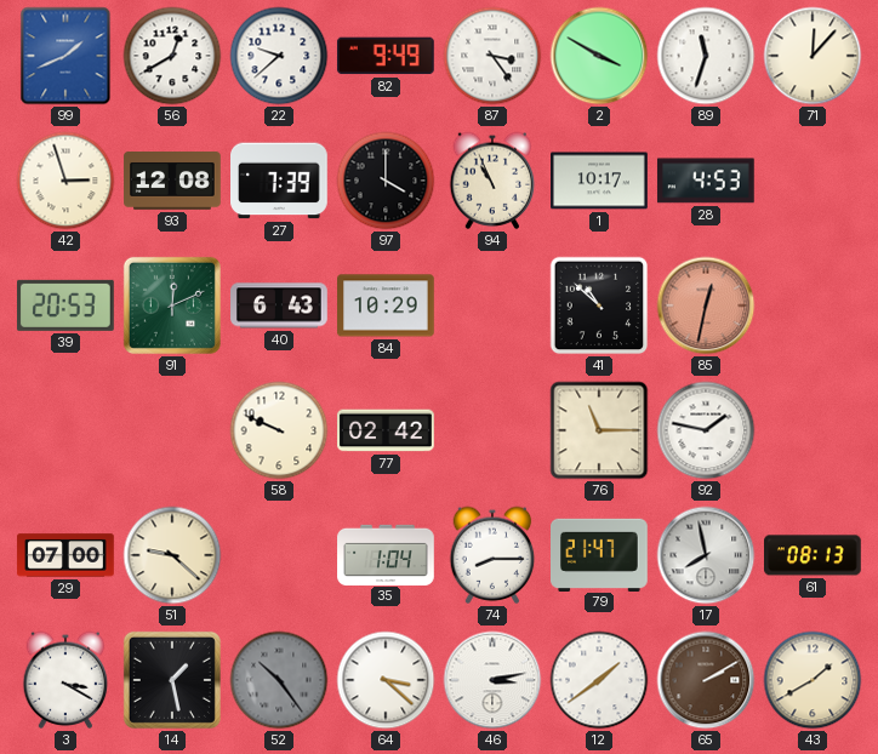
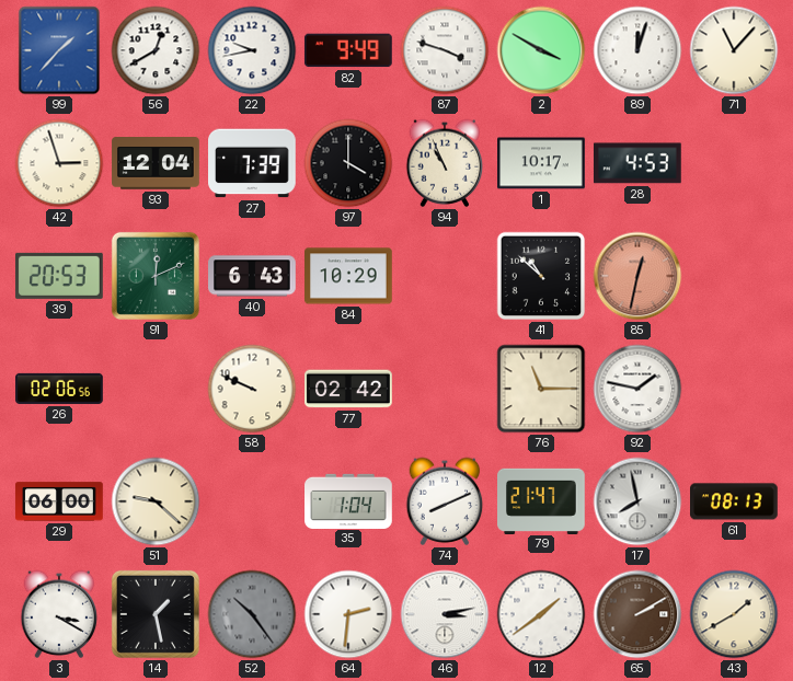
99: 1:41 -> 1:37
22: 9:38 -> 9:43
87: 3:24 -> 3:48
89: 11:33 -> 12:03
71: 12:07 -> 11:07
93: 12:08 -> 12:04
26: none -> 02:06
29: 07:00 -> 06:00
74: 8:15 -> 8:11
64: 3:22 -> 2:31
